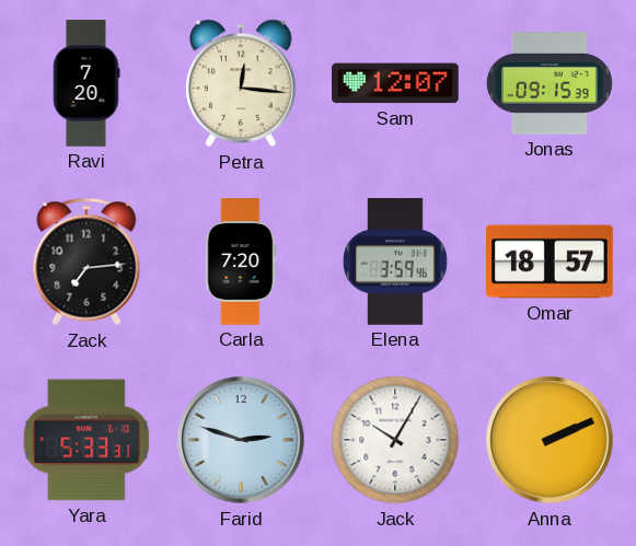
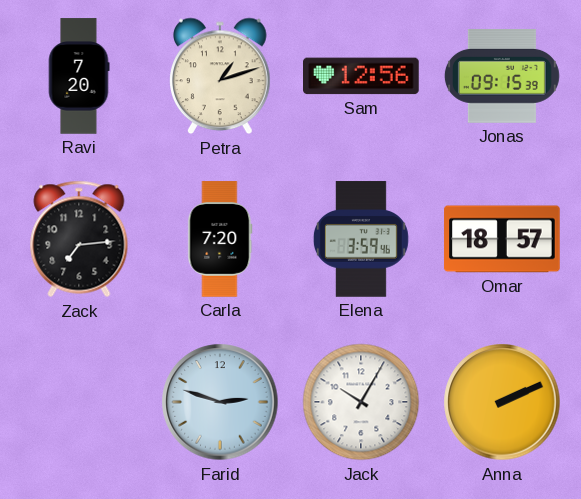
Petra: 12:16 -> 1:12
Sam: 12:07 -> 12:56
Yara: 5:33 -> none
